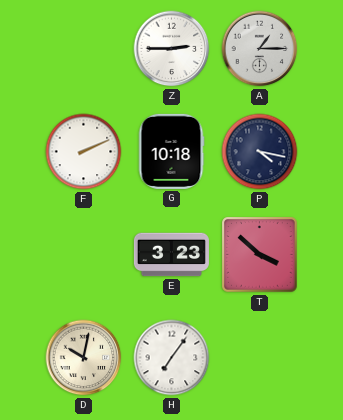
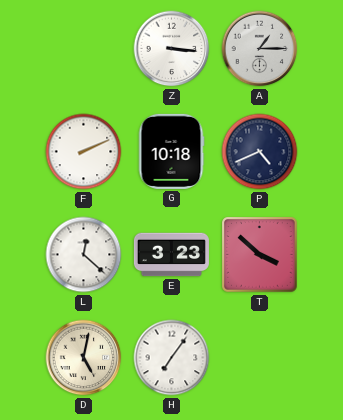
Z: 2:45 -> 3:16
P: 4:17 -> 4:41
L: none -> 12:22
D: 10:02 -> 5:02
